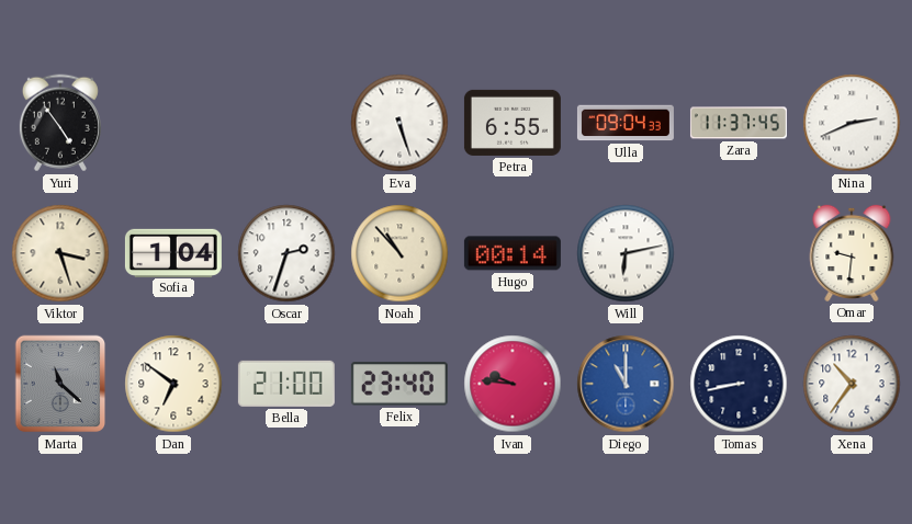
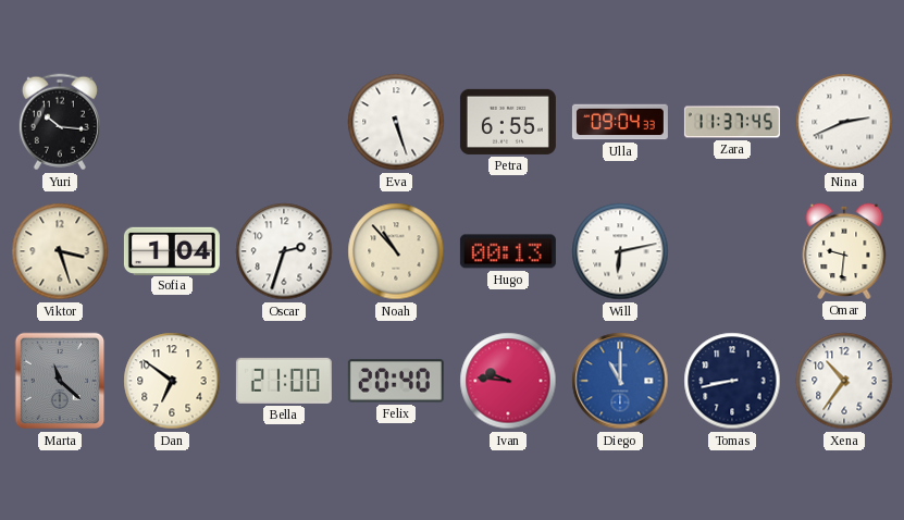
Yuri: 4:54 -> 10:16
Hugo: 00:14 -> 00:13
Felix: 23:40 -> 20:40
